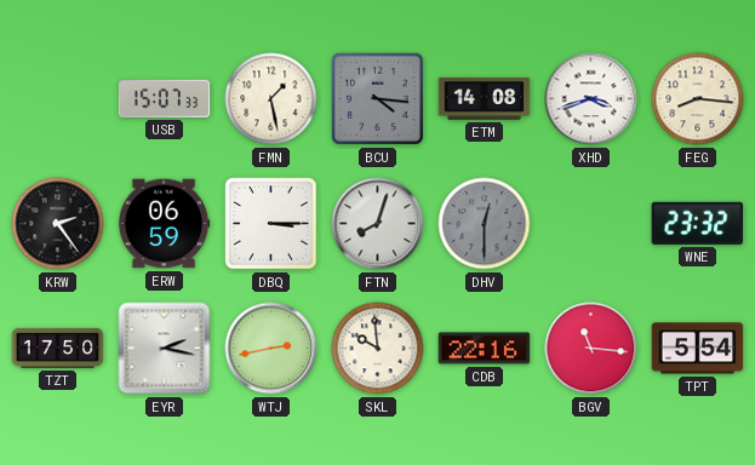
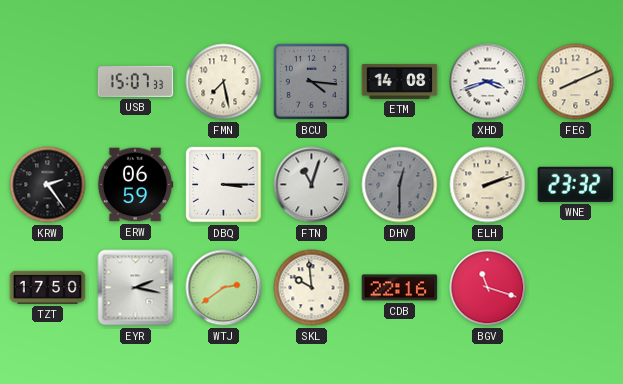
FMN: 1:28 -> 7:28
FEG: 8:16 -> 8:11
FTN: 8:03 -> 11:03
ELH: none -> 2:12
WTJ: 2:43 -> 2:39
BGV: 11:16 -> 11:18
TPT: 5:54 -> none
